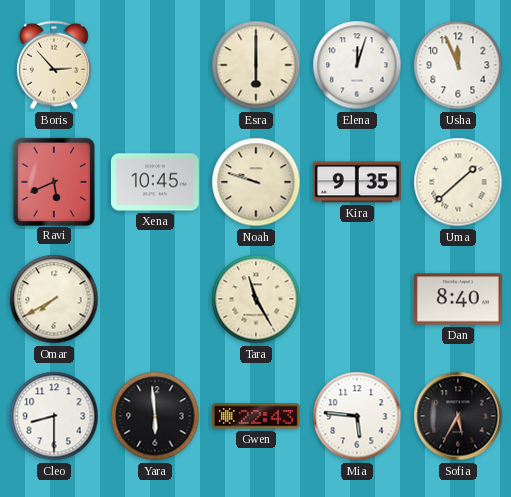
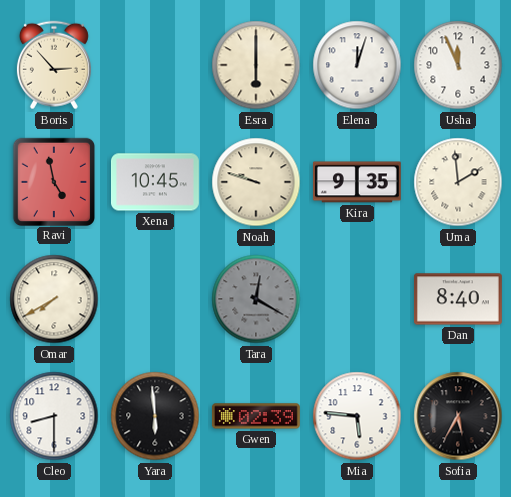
Ravi: 5:41 -> 4:58
Uma: 1:38 -> 1:59
Tara: 11:25 -> 12:20
Tara dial: cream -> grey
Gwen: 22:43 -> 02:39
